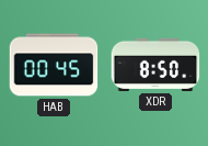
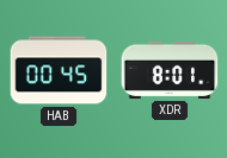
XDR: 8:50 -> 8:01
